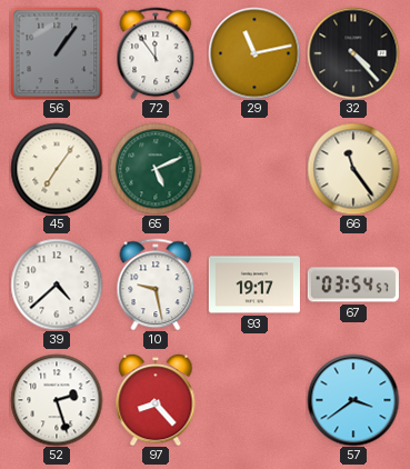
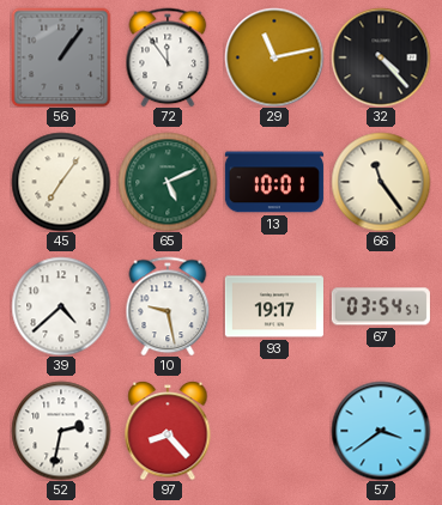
13: none -> 10:01
52: 2:27 -> 2:32
